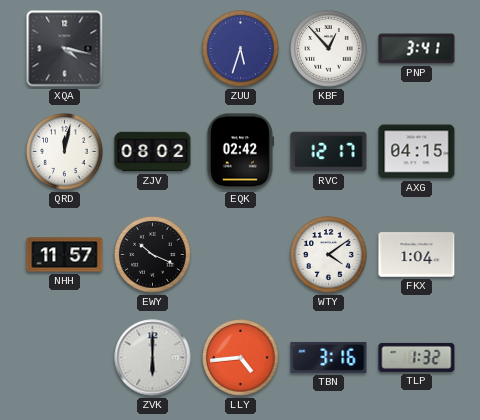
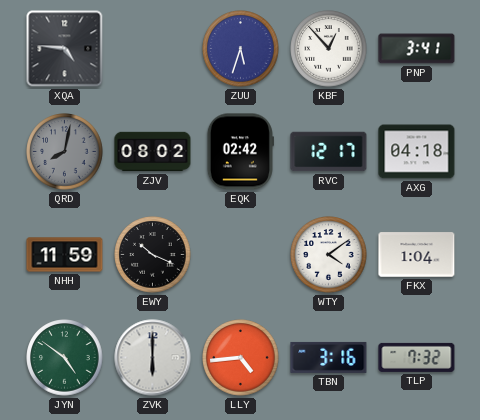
XQA: 4:17 -> 4:46
QRD: 12:02 -> 8:02
QRD dial: white -> grey
AXG: 04:15 -> 04:18
NHH: 11:57 -> 11:59
JYN: none -> 4:51
TLP: 1:32 -> 7:32
